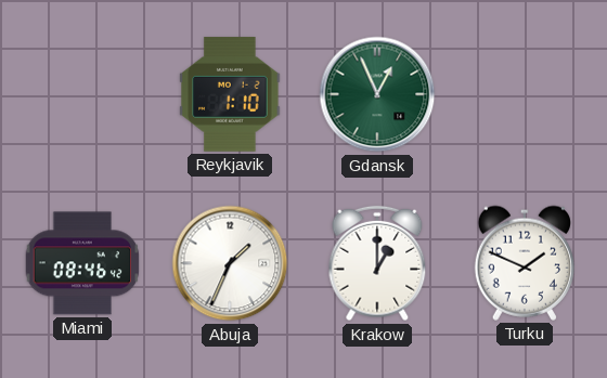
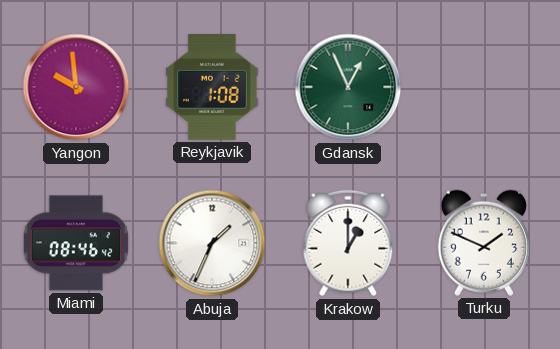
Yangon: none -> 9:59
Reykjavik: 1:10 -> 1:08
